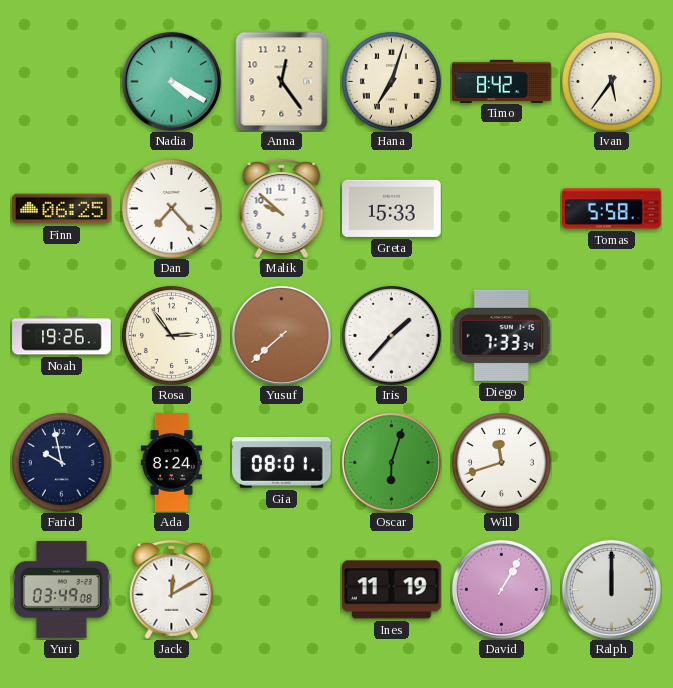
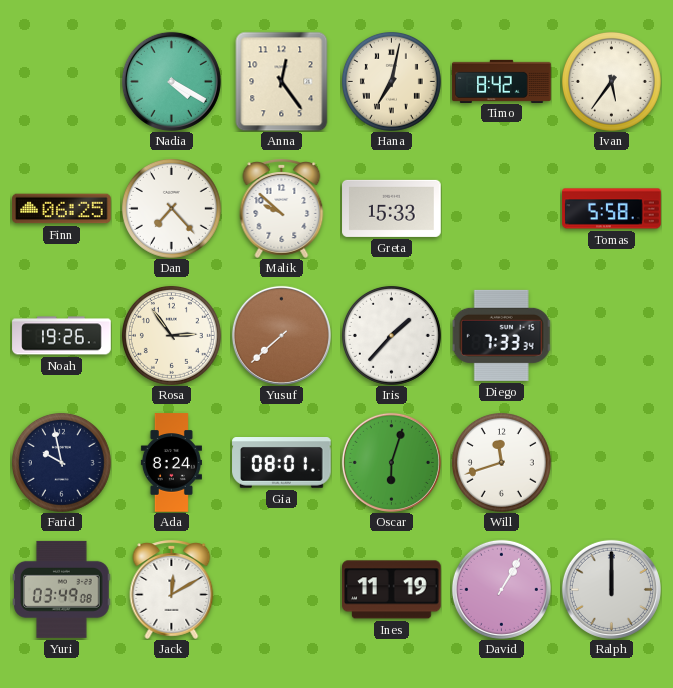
Hana: 7:03 -> 7:02
